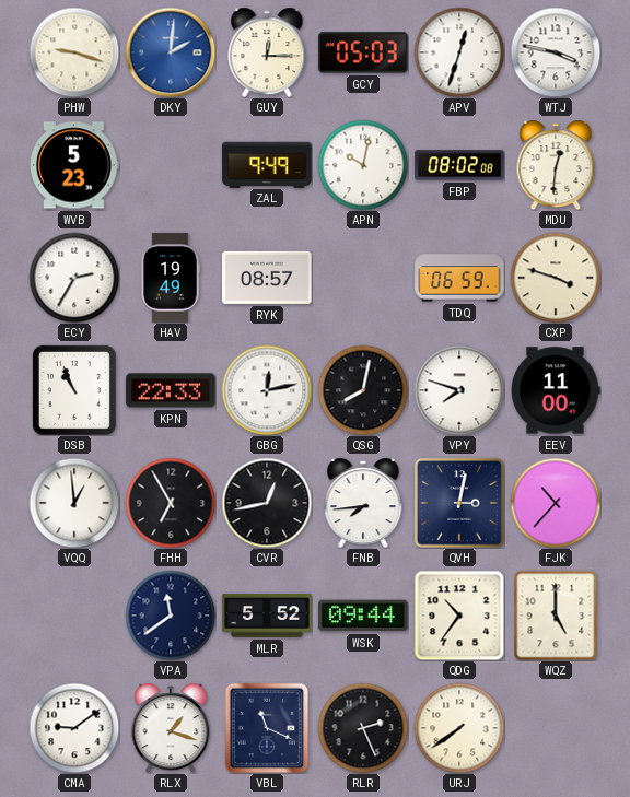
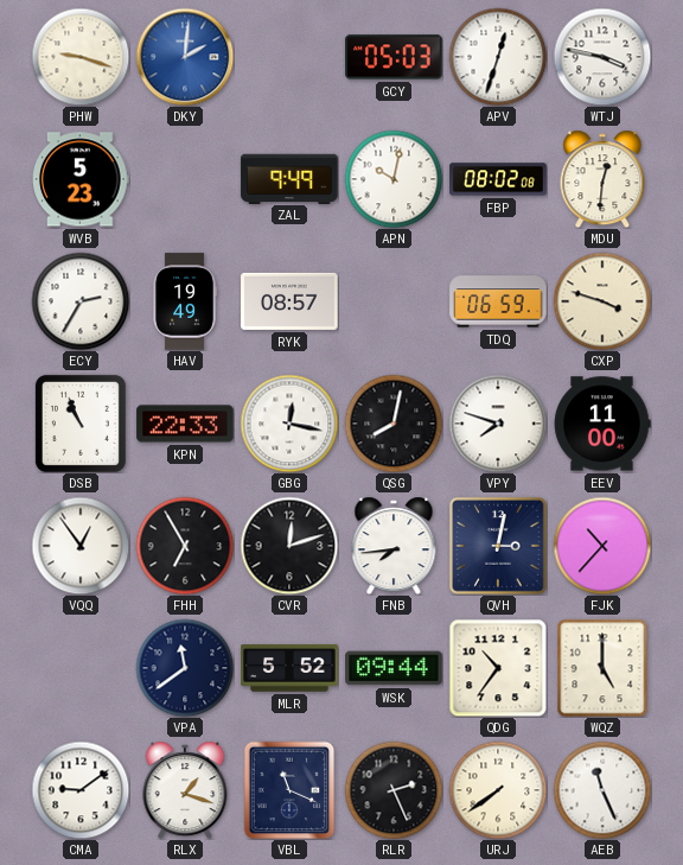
GUY: 12:15 -> none
GBG: 12:13 -> 12:17
VQQ: 12:59 -> 12:54
CVR: 12:43 -> 12:12
AEB: none -> 11:26
